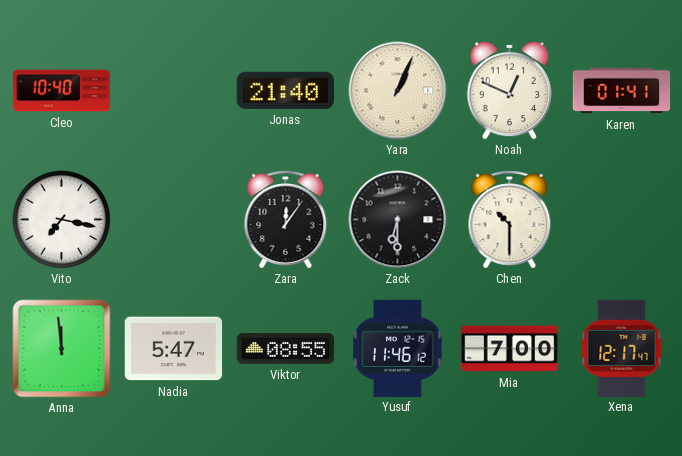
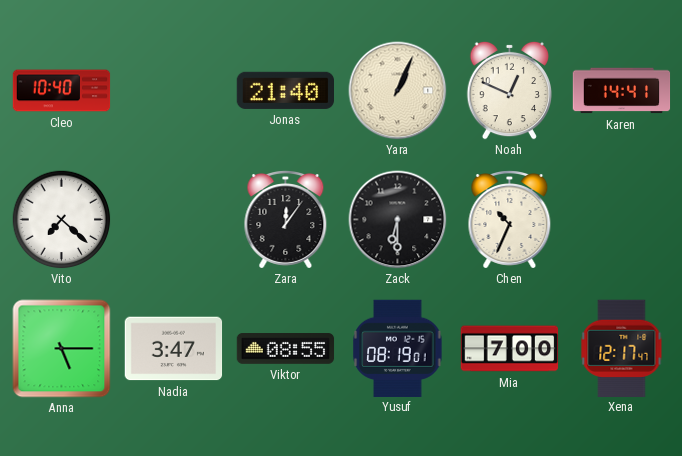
Karen: 01:41 -> 14:41
Vito: 7:17 -> 7:22
Chen: 10:30 -> 10:34
Anna: 11:59 -> 5:15
Nadia: 5:47 -> 3:47
Yusuf: 11:46 -> 08:19
